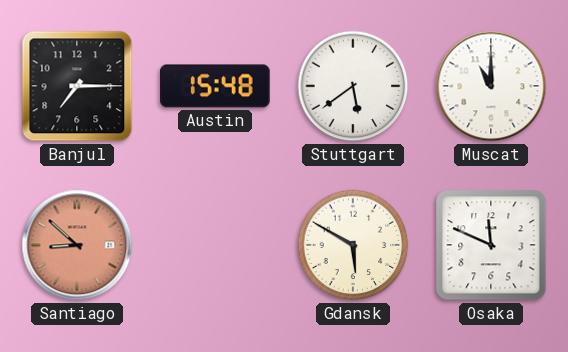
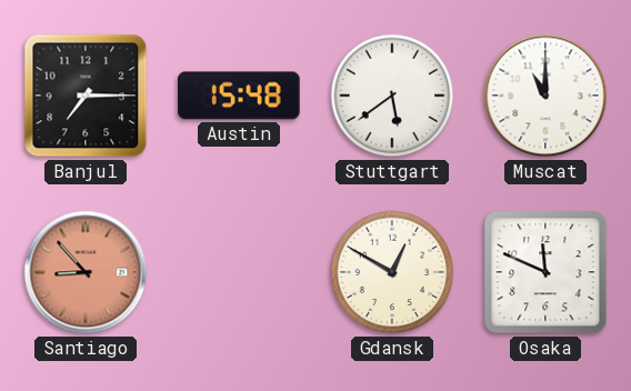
Santiago: 8:52 -> 8:53
Gdansk: 5:50 -> 12:50
